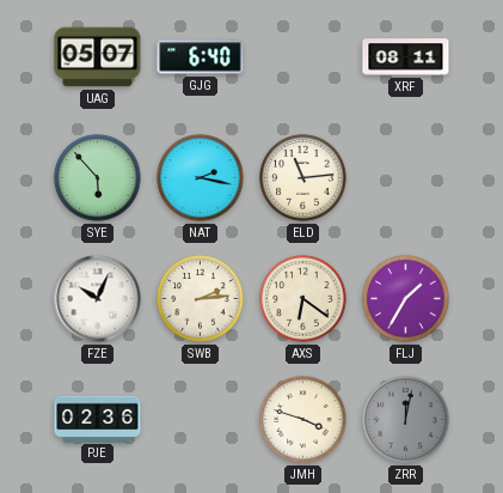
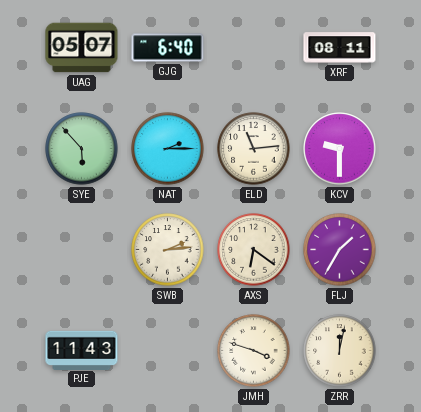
NAT: 2:17 -> 2:15
KCV: none -> 9:30
FZE: 10:04 -> none
PJE: 02:36 -> 11:43
ZRR dial: grey -> cream
